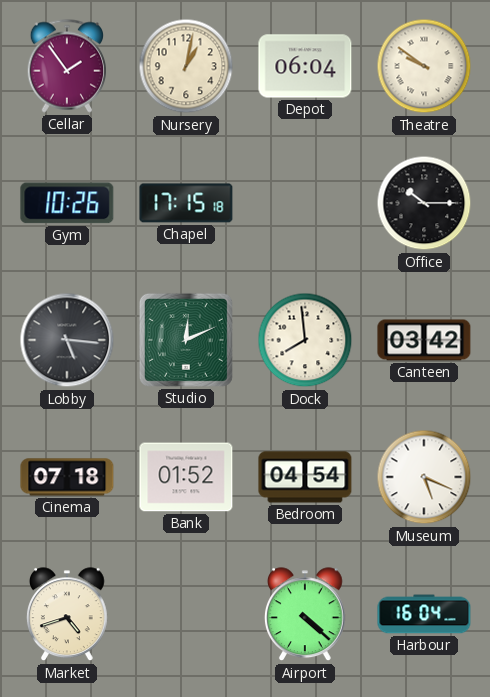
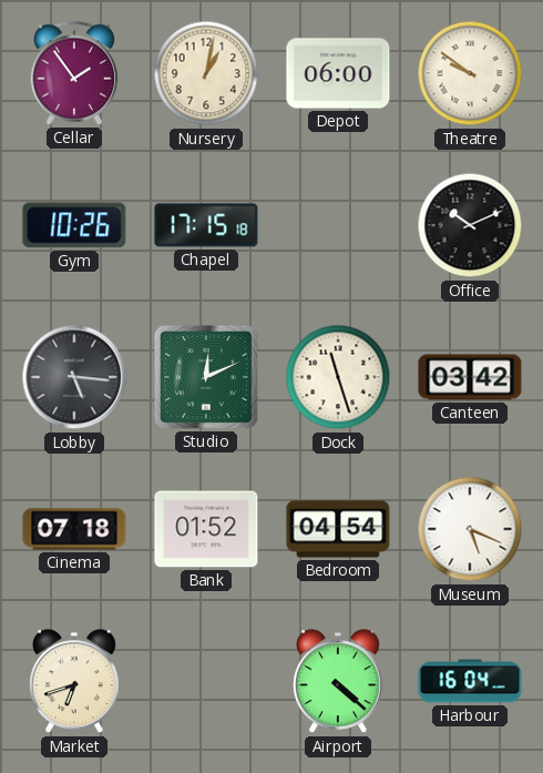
Depot: 06:04 -> 06:00
Office: 10:15 -> 10:11
Dock: 7:59 -> 11:27
Market: 4:42 -> 6:42
